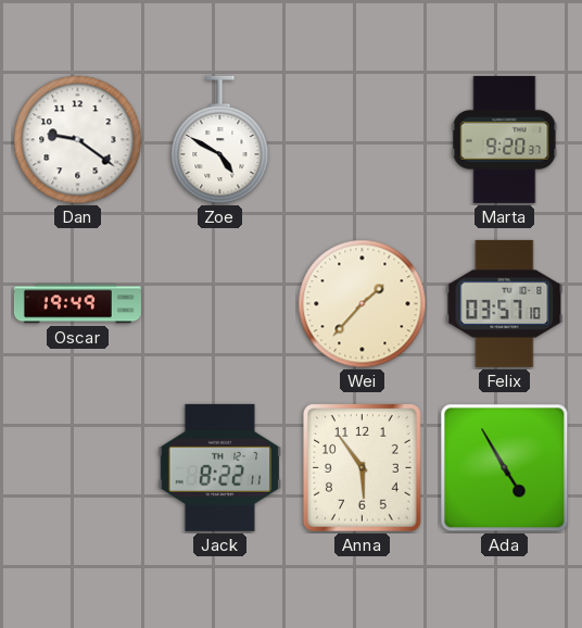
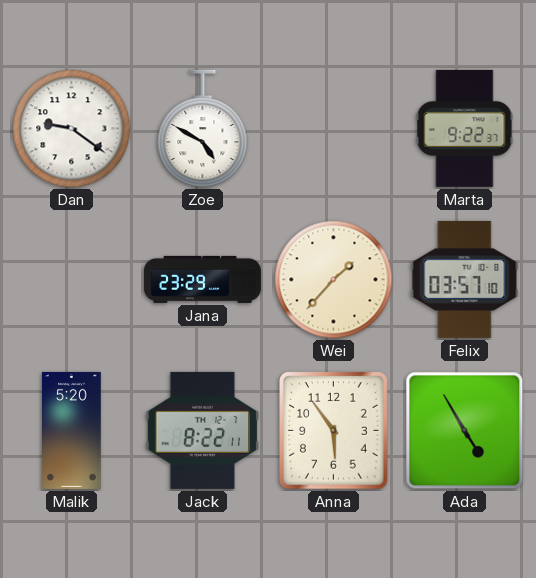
Marta: 9:20 -> 9:22
Oscar: 19:49 -> none
Jana: none -> 23:29
Malik: none -> 5:20
